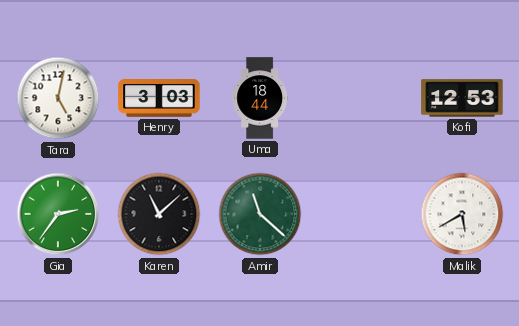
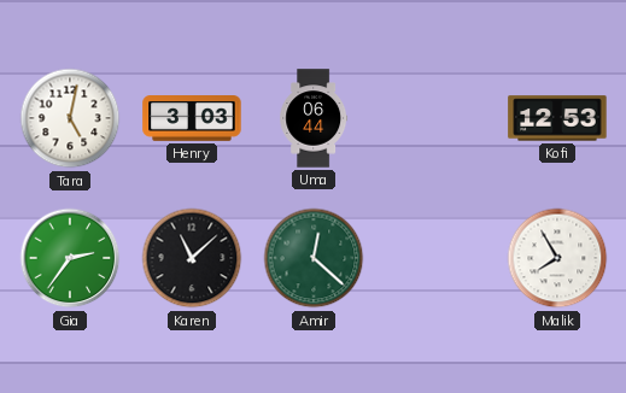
Uma: 18:44 -> 06:44
Amir: 11:22 -> 12:22
Malik: 5:40 -> 7:55
